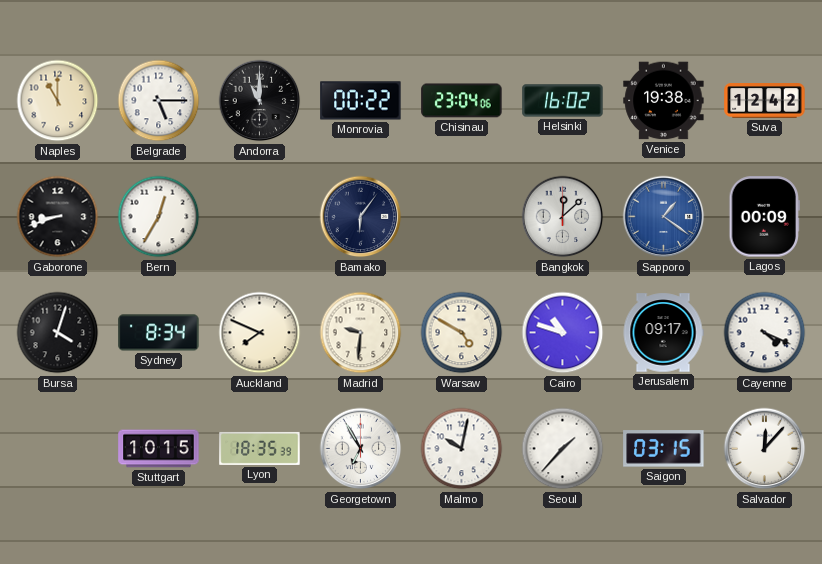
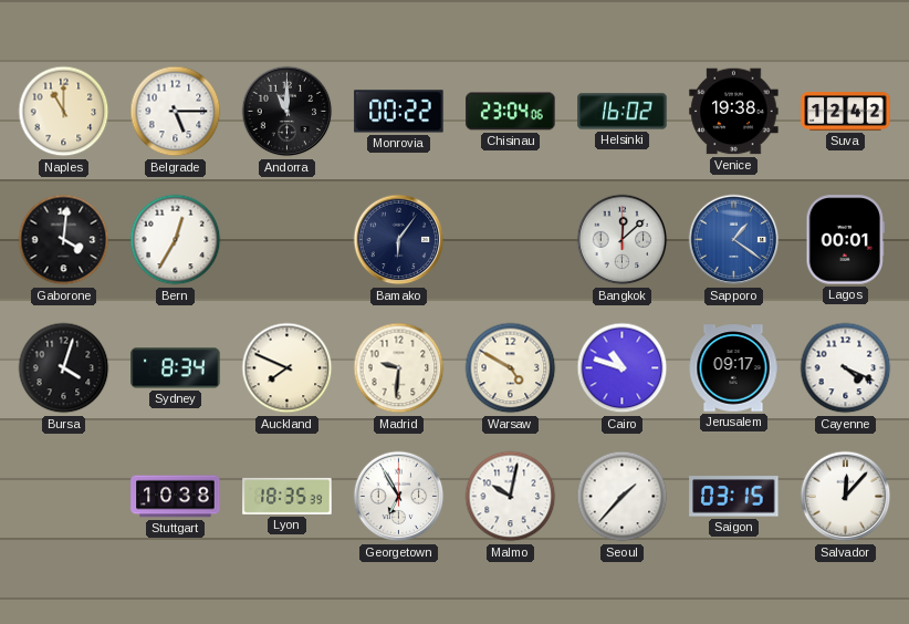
Gaborone: 8:42 -> 4:01
Lagos: 00:09 -> 00:01
Stuttgart: 10:15 -> 10:38
